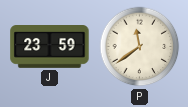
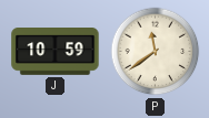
J: 23:59 -> 10:59
